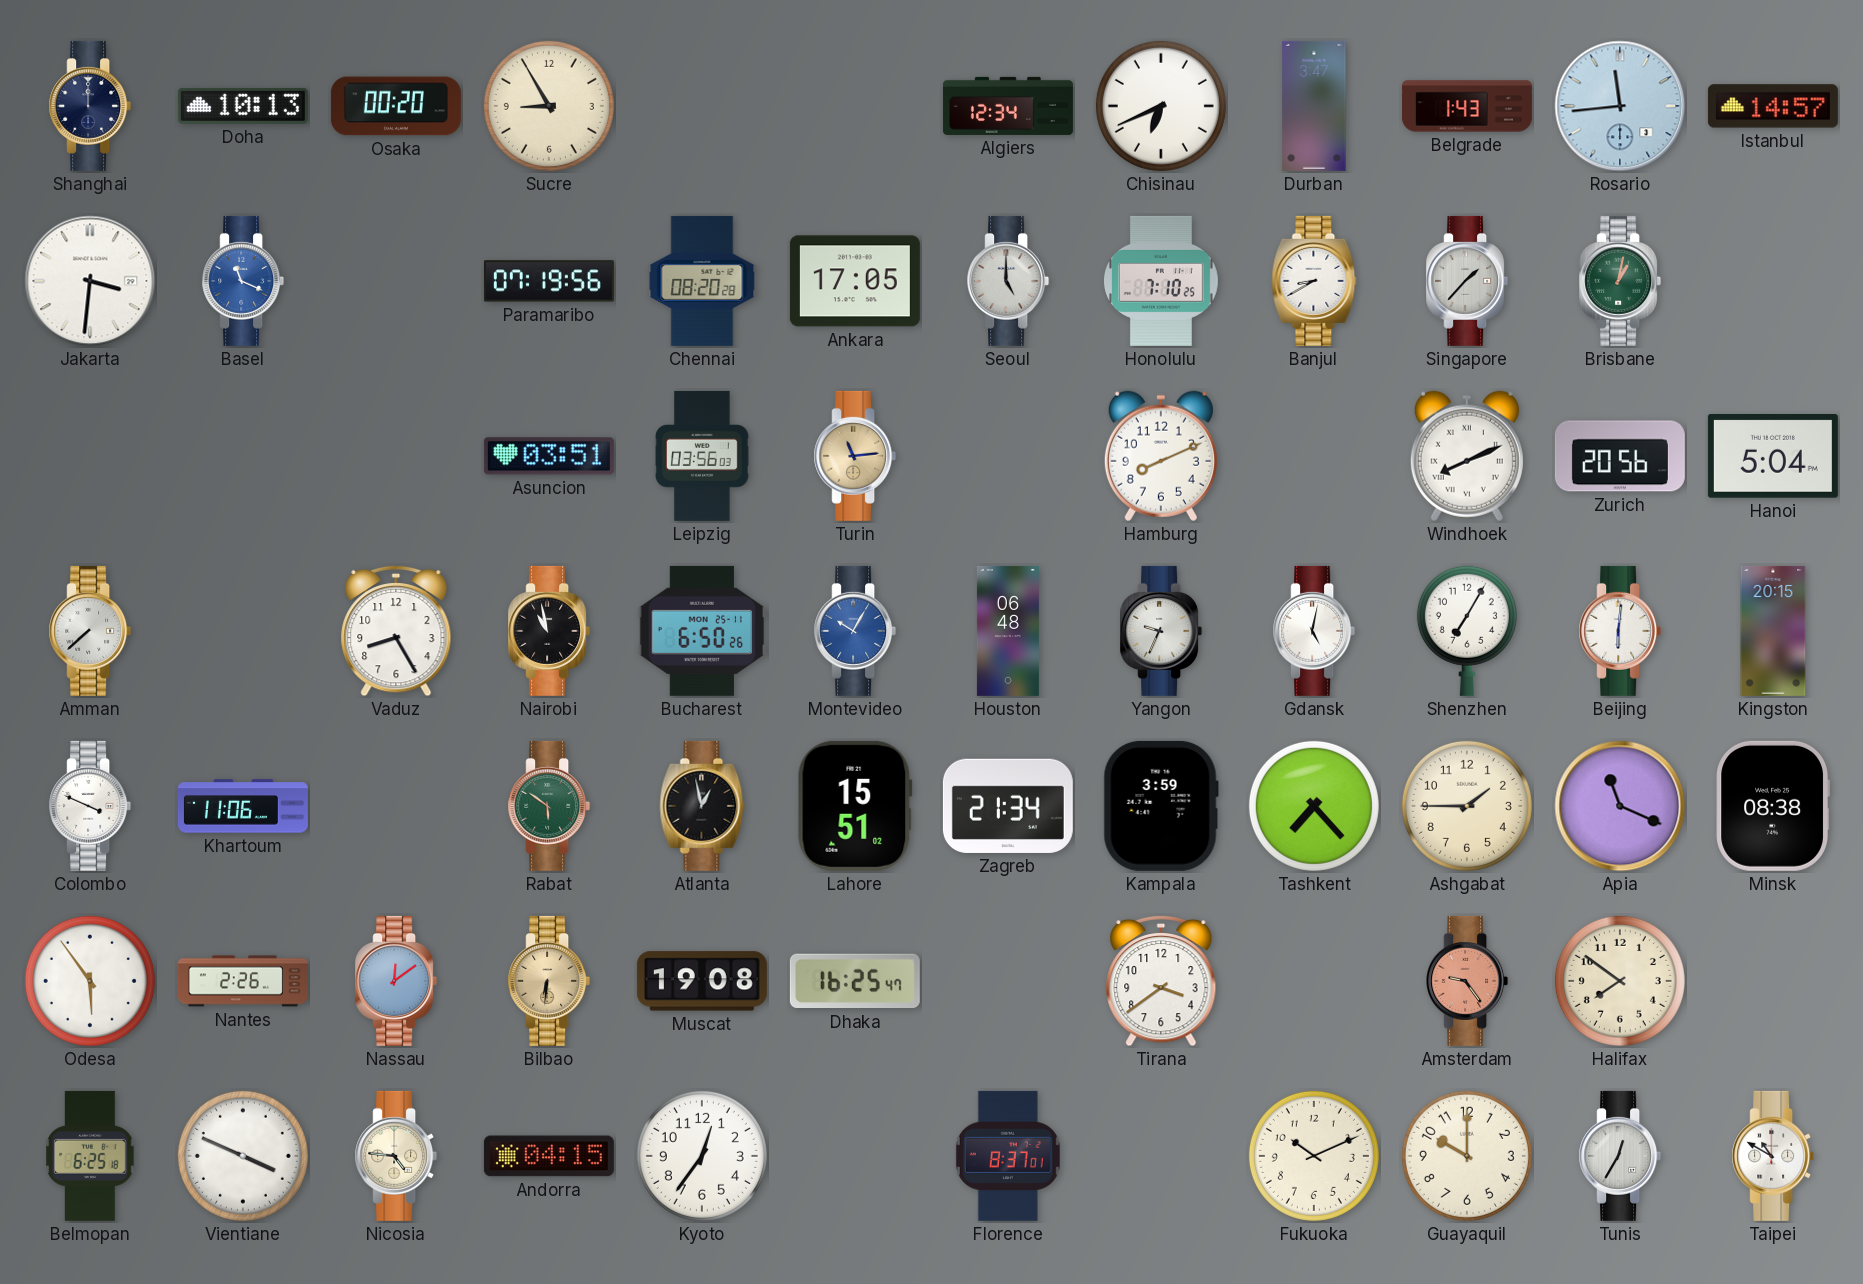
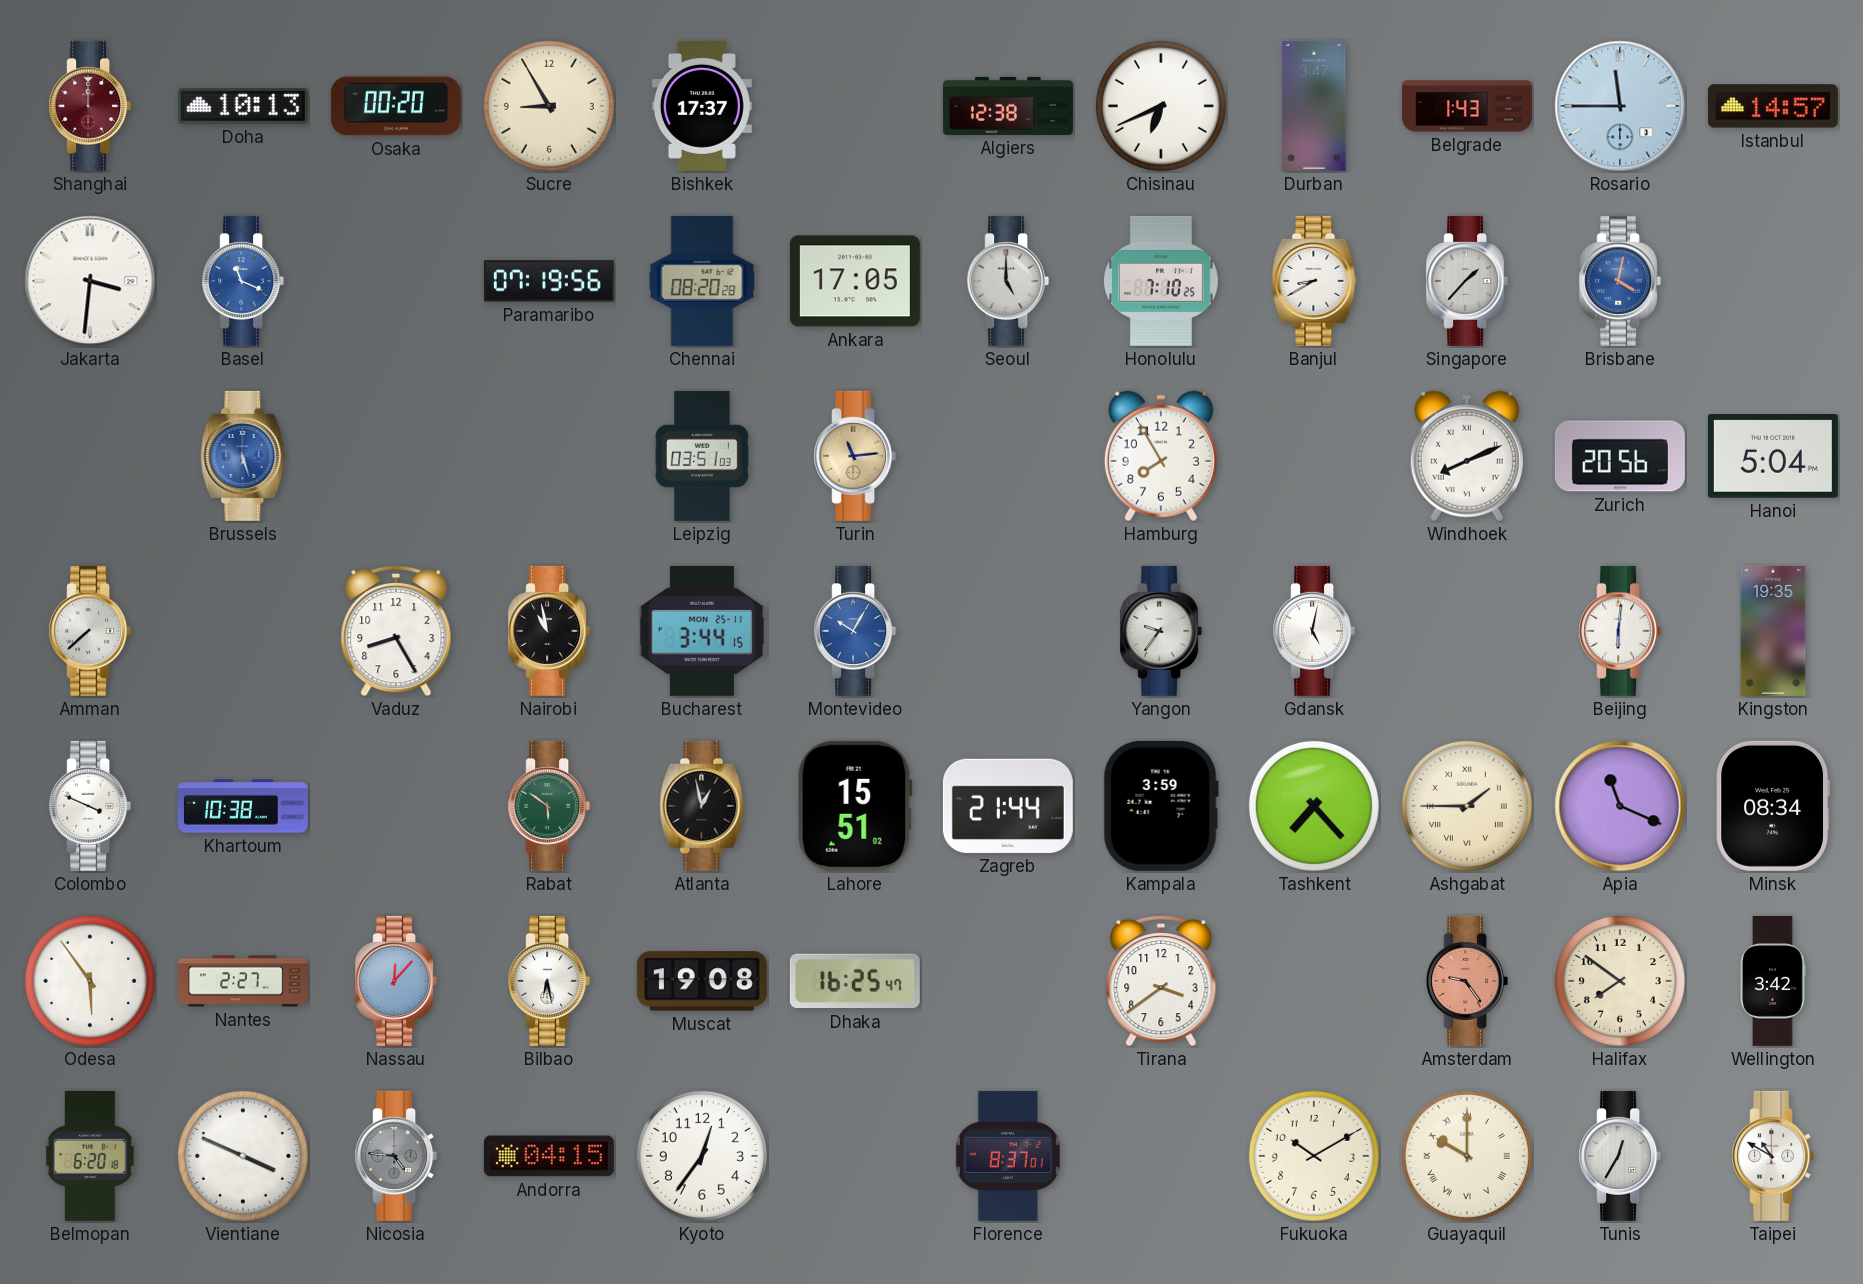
Shanghai dial: navy -> burgundy
Bishkek: none -> 17:37
Algiers: 12:34 -> 12:38
Rosario: 11:44 -> 11:45
Brisbane: 1:02 -> 4:02
Brisbane dial: green -> blue
Brussels: none -> 5:27
Asuncion: 03:51 -> none
Leipzig: 03:56 -> 03:51
Hamburg: 8:11 -> 7:55
Bucharest: 6:50 -> 3:44
Houston: 06:48 -> none
Yangon: 9:34 -> 9:36
Shenzhen: 7:05 -> none
Kingston: 20:15 -> 19:35
Khartoum: 11:06 -> 10:38
Zagreb: 21:34 -> 21:44
Ashgabat numerals: Arabic -> Roman
Minsk: 08:38 -> 08:34
Nantes: 2:26 -> 2:27
Nassau: 12:09 -> 12:07
Bilbao: 6:31 -> 6:28
Bilbao dial: champagne -> white
Wellington: none -> 3:42
Belmopan: 6:25 -> 6:20
Nicosia dial: cream -> grey
Fukuoka: 10:11 -> 10:10
Guayaquil numerals: Arabic -> Roman
